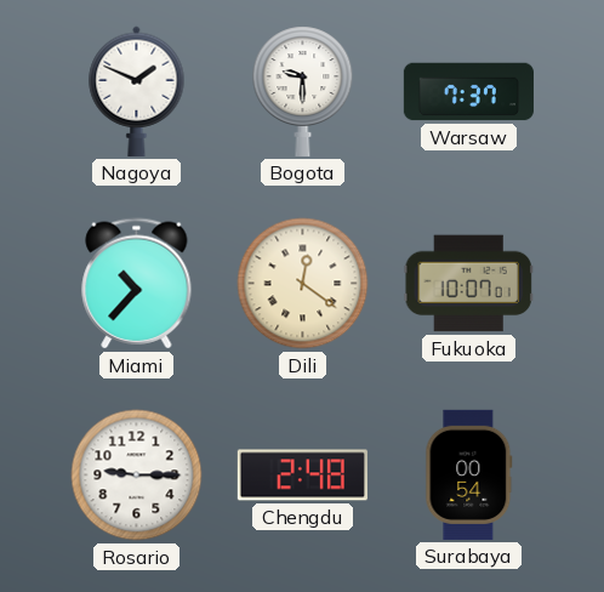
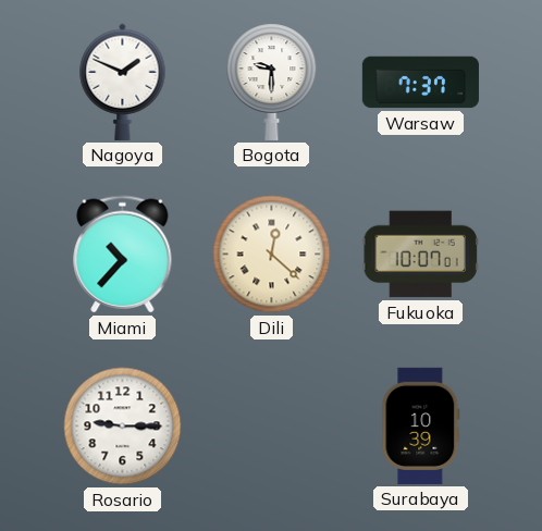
Dili: 12:21 -> 12:22
Chengdu: 2:48 -> none
Surabaya: 00:54 -> 10:39
